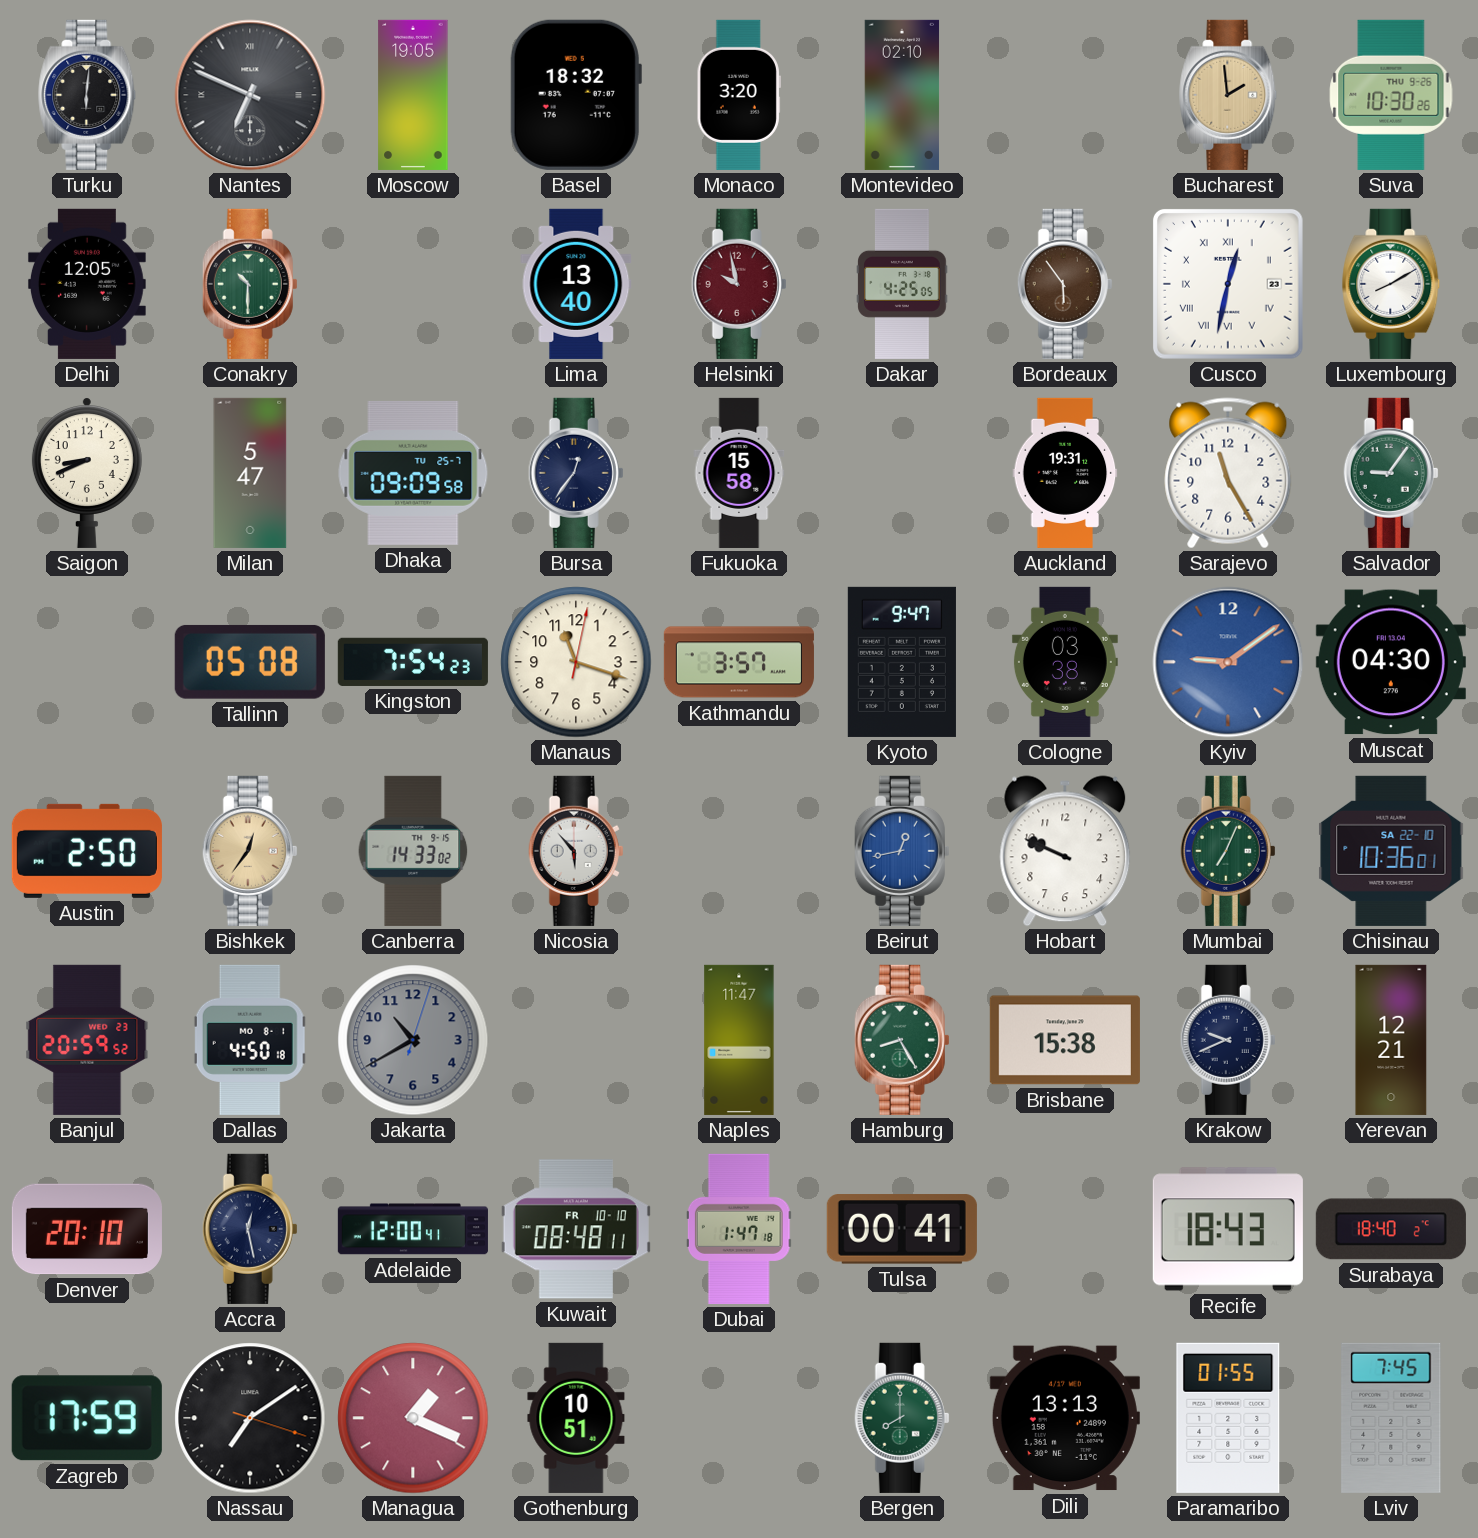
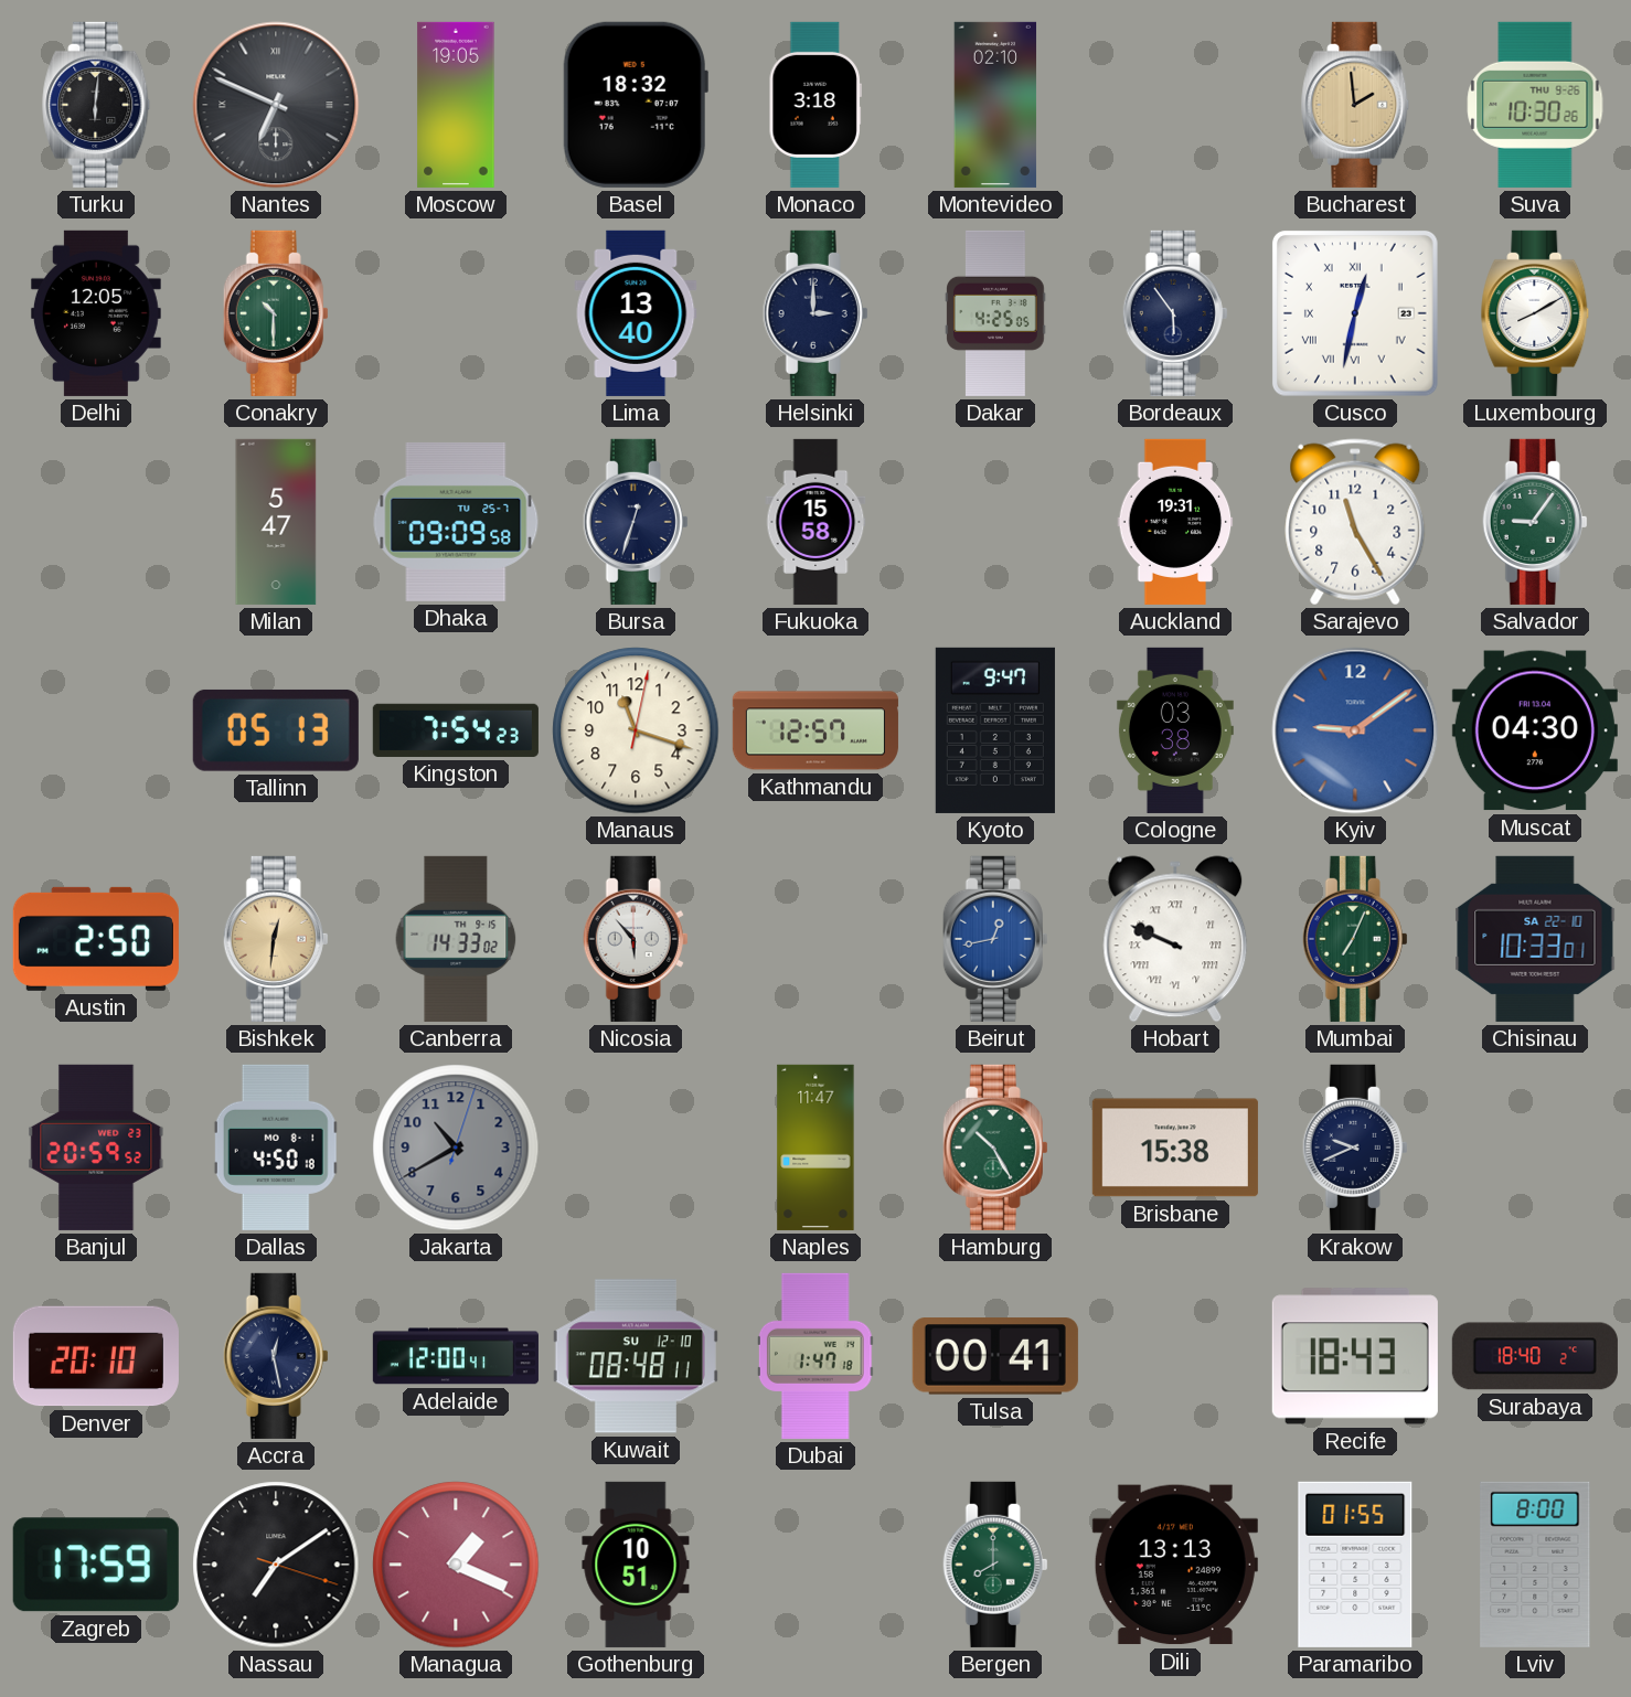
Monaco: 3:20 -> 3:18
Helsinki: 9:58 -> 3:00
Helsinki dial: burgundy -> navy
Bordeaux dial: brown -> navy
Saigon: 8:41 -> none
Bursa: 12:36 -> 12:33
Tallinn: 05:08 -> 05:13
Kathmandu: 3:57 -> 12:57
Bishkek: 12:36 -> 12:31
Hobart numerals: Arabic -> Roman
Chisinau: 10:36 -> 10:33
Hamburg: 8:25 -> 10:25
Yerevan: 12:21 -> none
Kuwait date: FR 10-10 -> SU 12-10
Lviv: 7:45 -> 8:00
